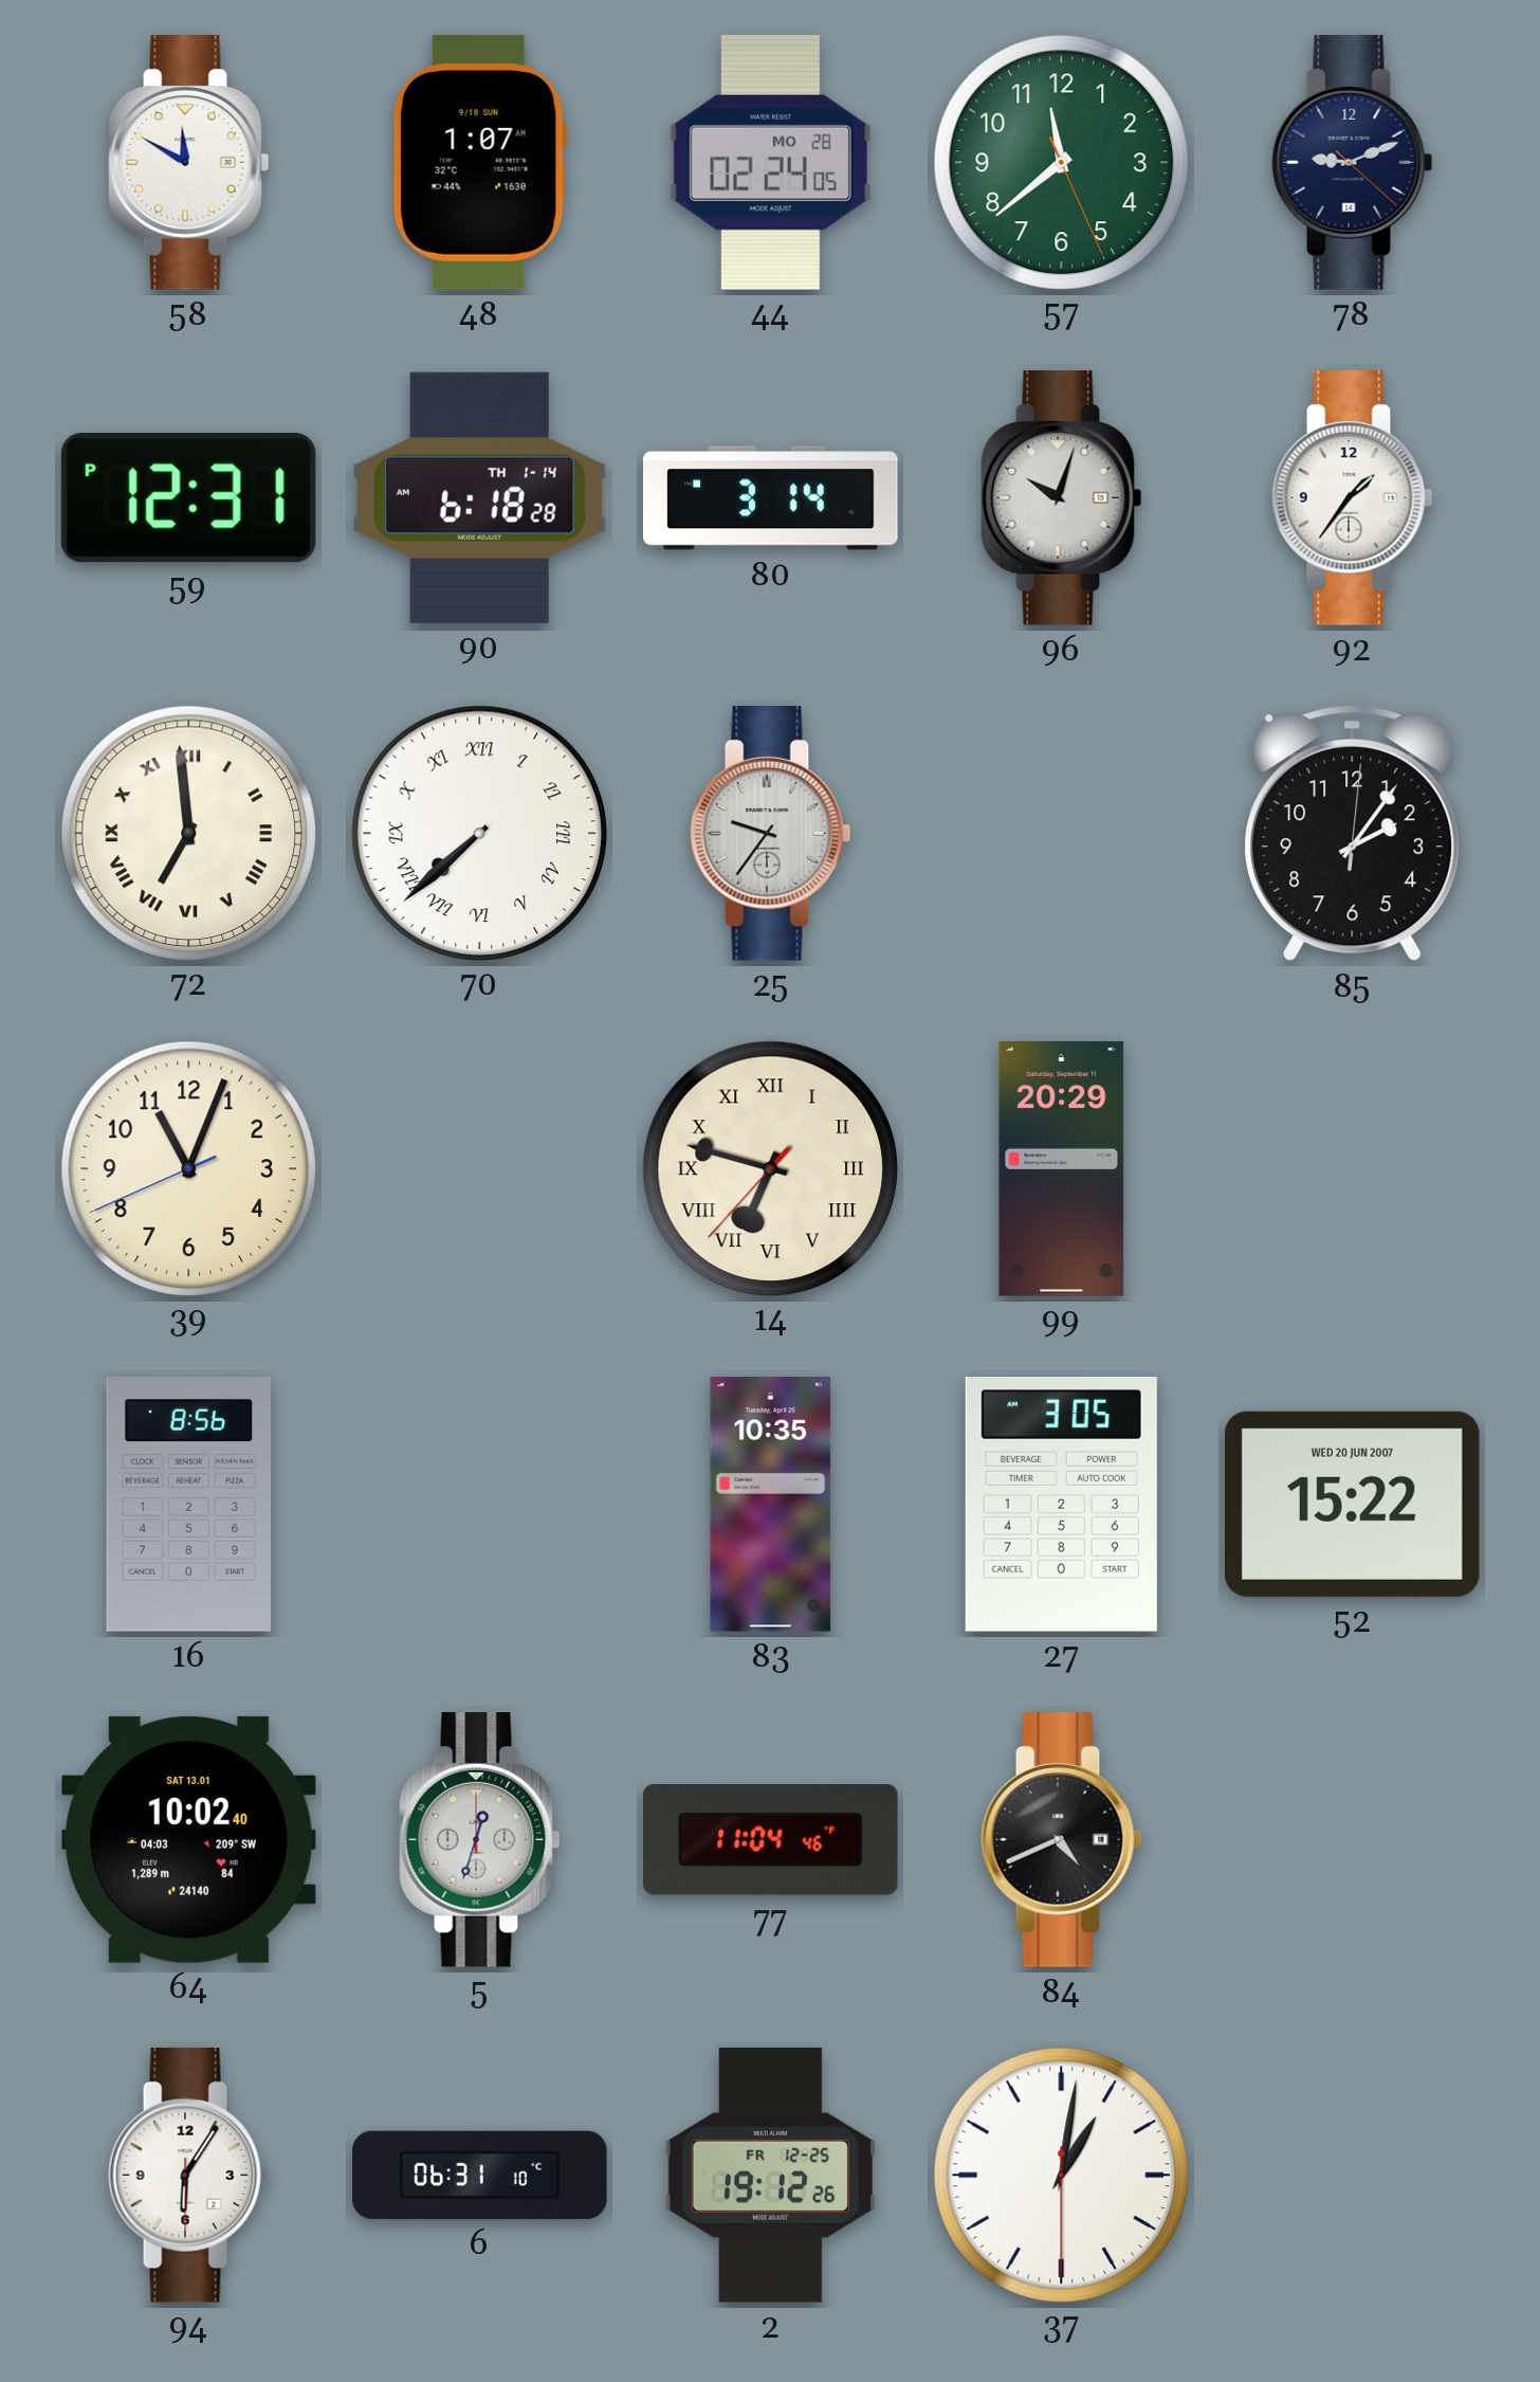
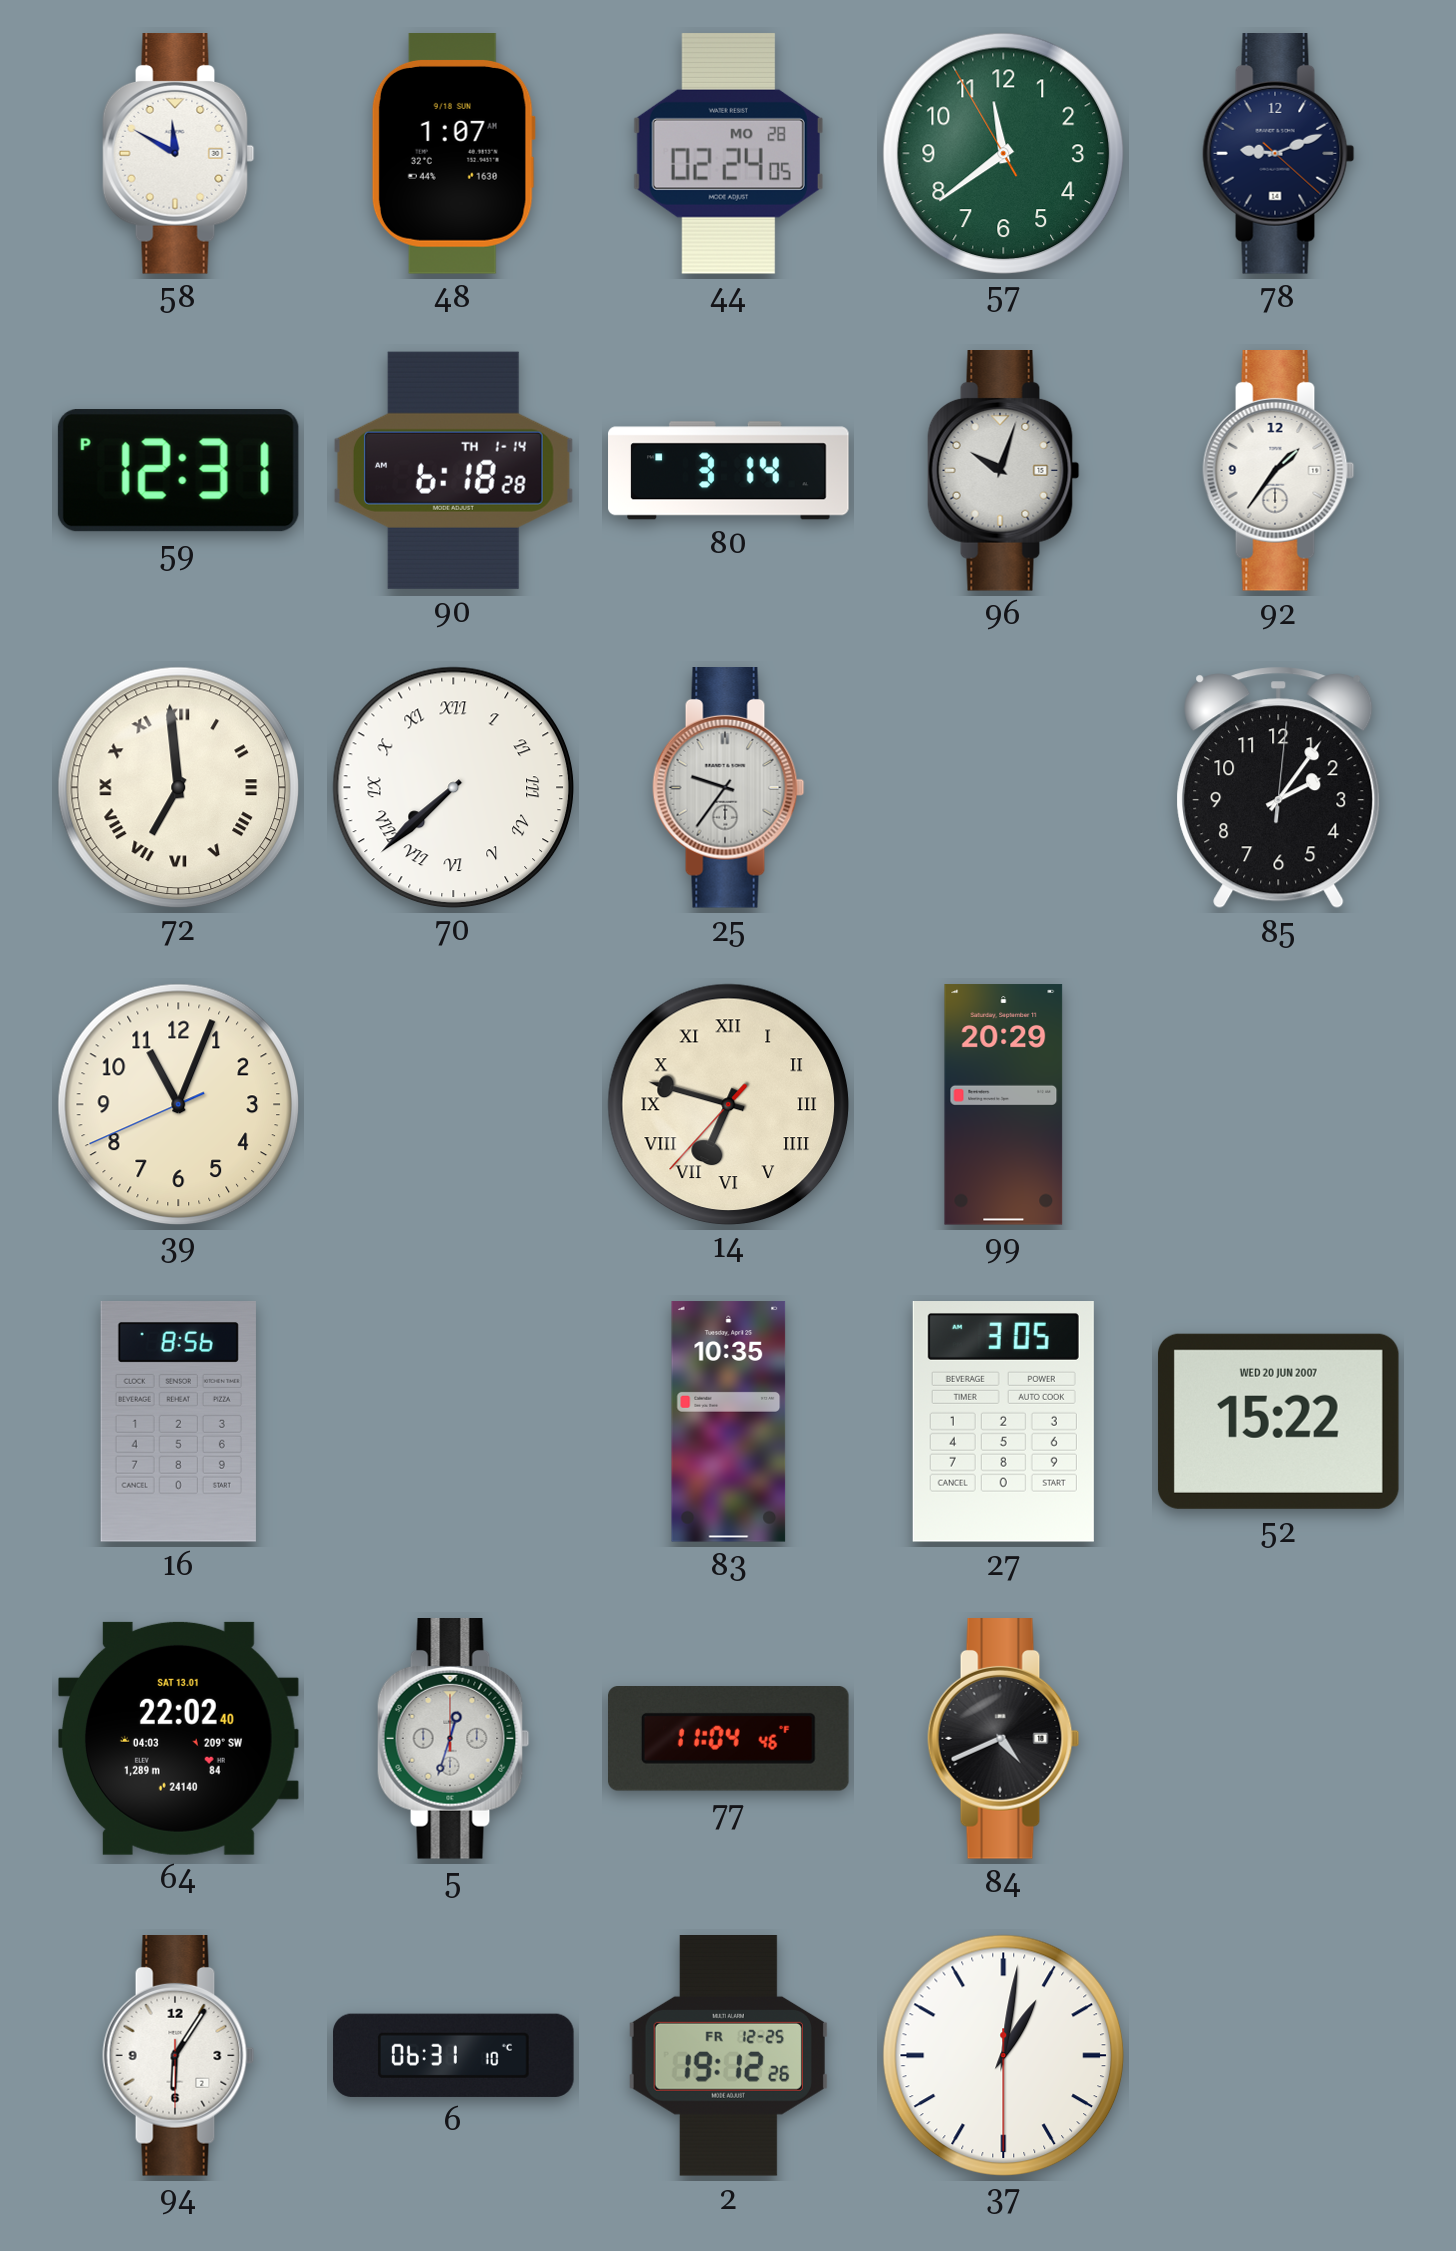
57: 11:38:26 -> 11:38:55
64: 10:02 -> 22:02
